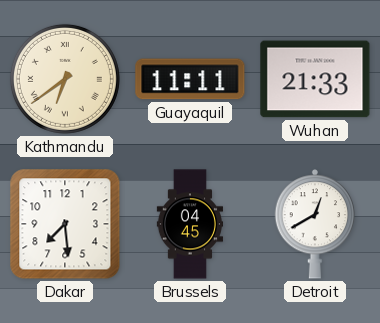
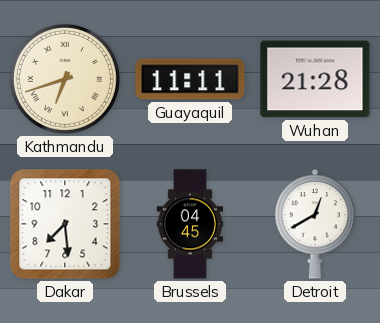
Kathmandu: 6:39 -> 6:42
Wuhan: 21:33 -> 21:28
